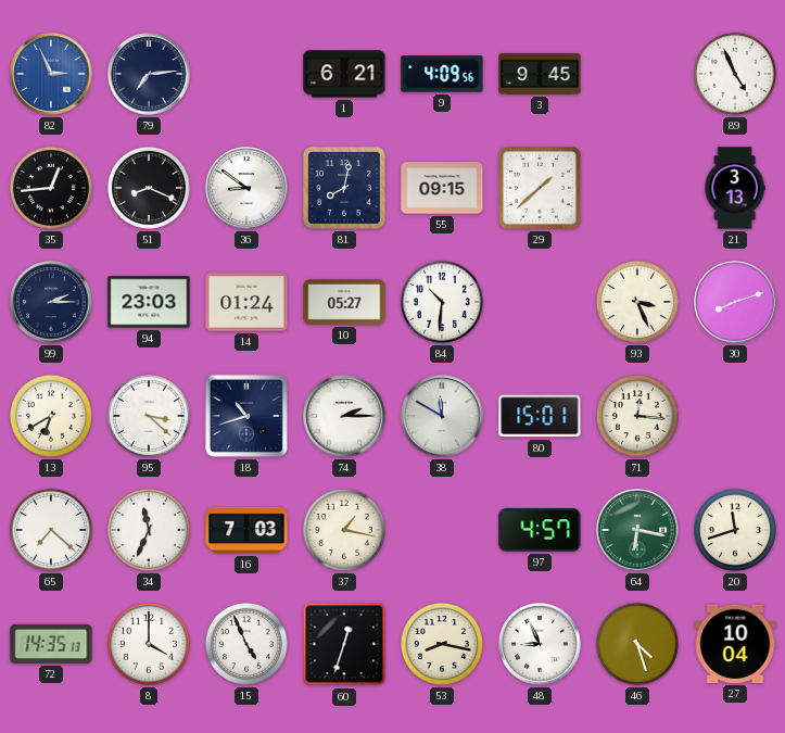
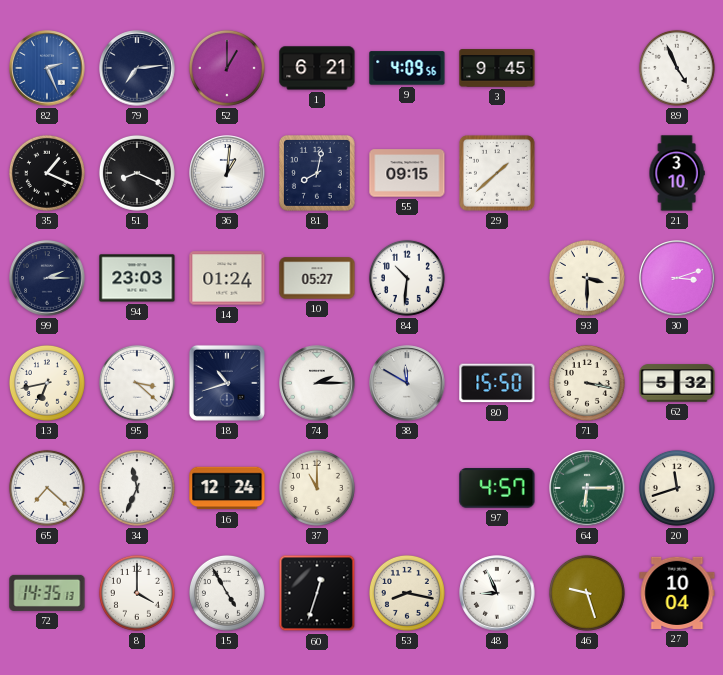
82: 2:56 -> 2:26
52: none -> 1:00
35: 12:44 -> 1:19
36: 8:51 -> 1:01
21: 3:13 -> 3:10
93: 3:26 -> 3:30
30: 8:12 -> 3:12
13: 6:40 -> 6:43
80: 15:01 -> 15:50
71: 12:16 -> 3:17
62: none -> 5:32
16: 7:03 -> 12:24
37: 1:17 -> 11:00
64: 6:17 -> 6:15
15: 4:56 -> 4:55
46: 4:27 -> 9:27
